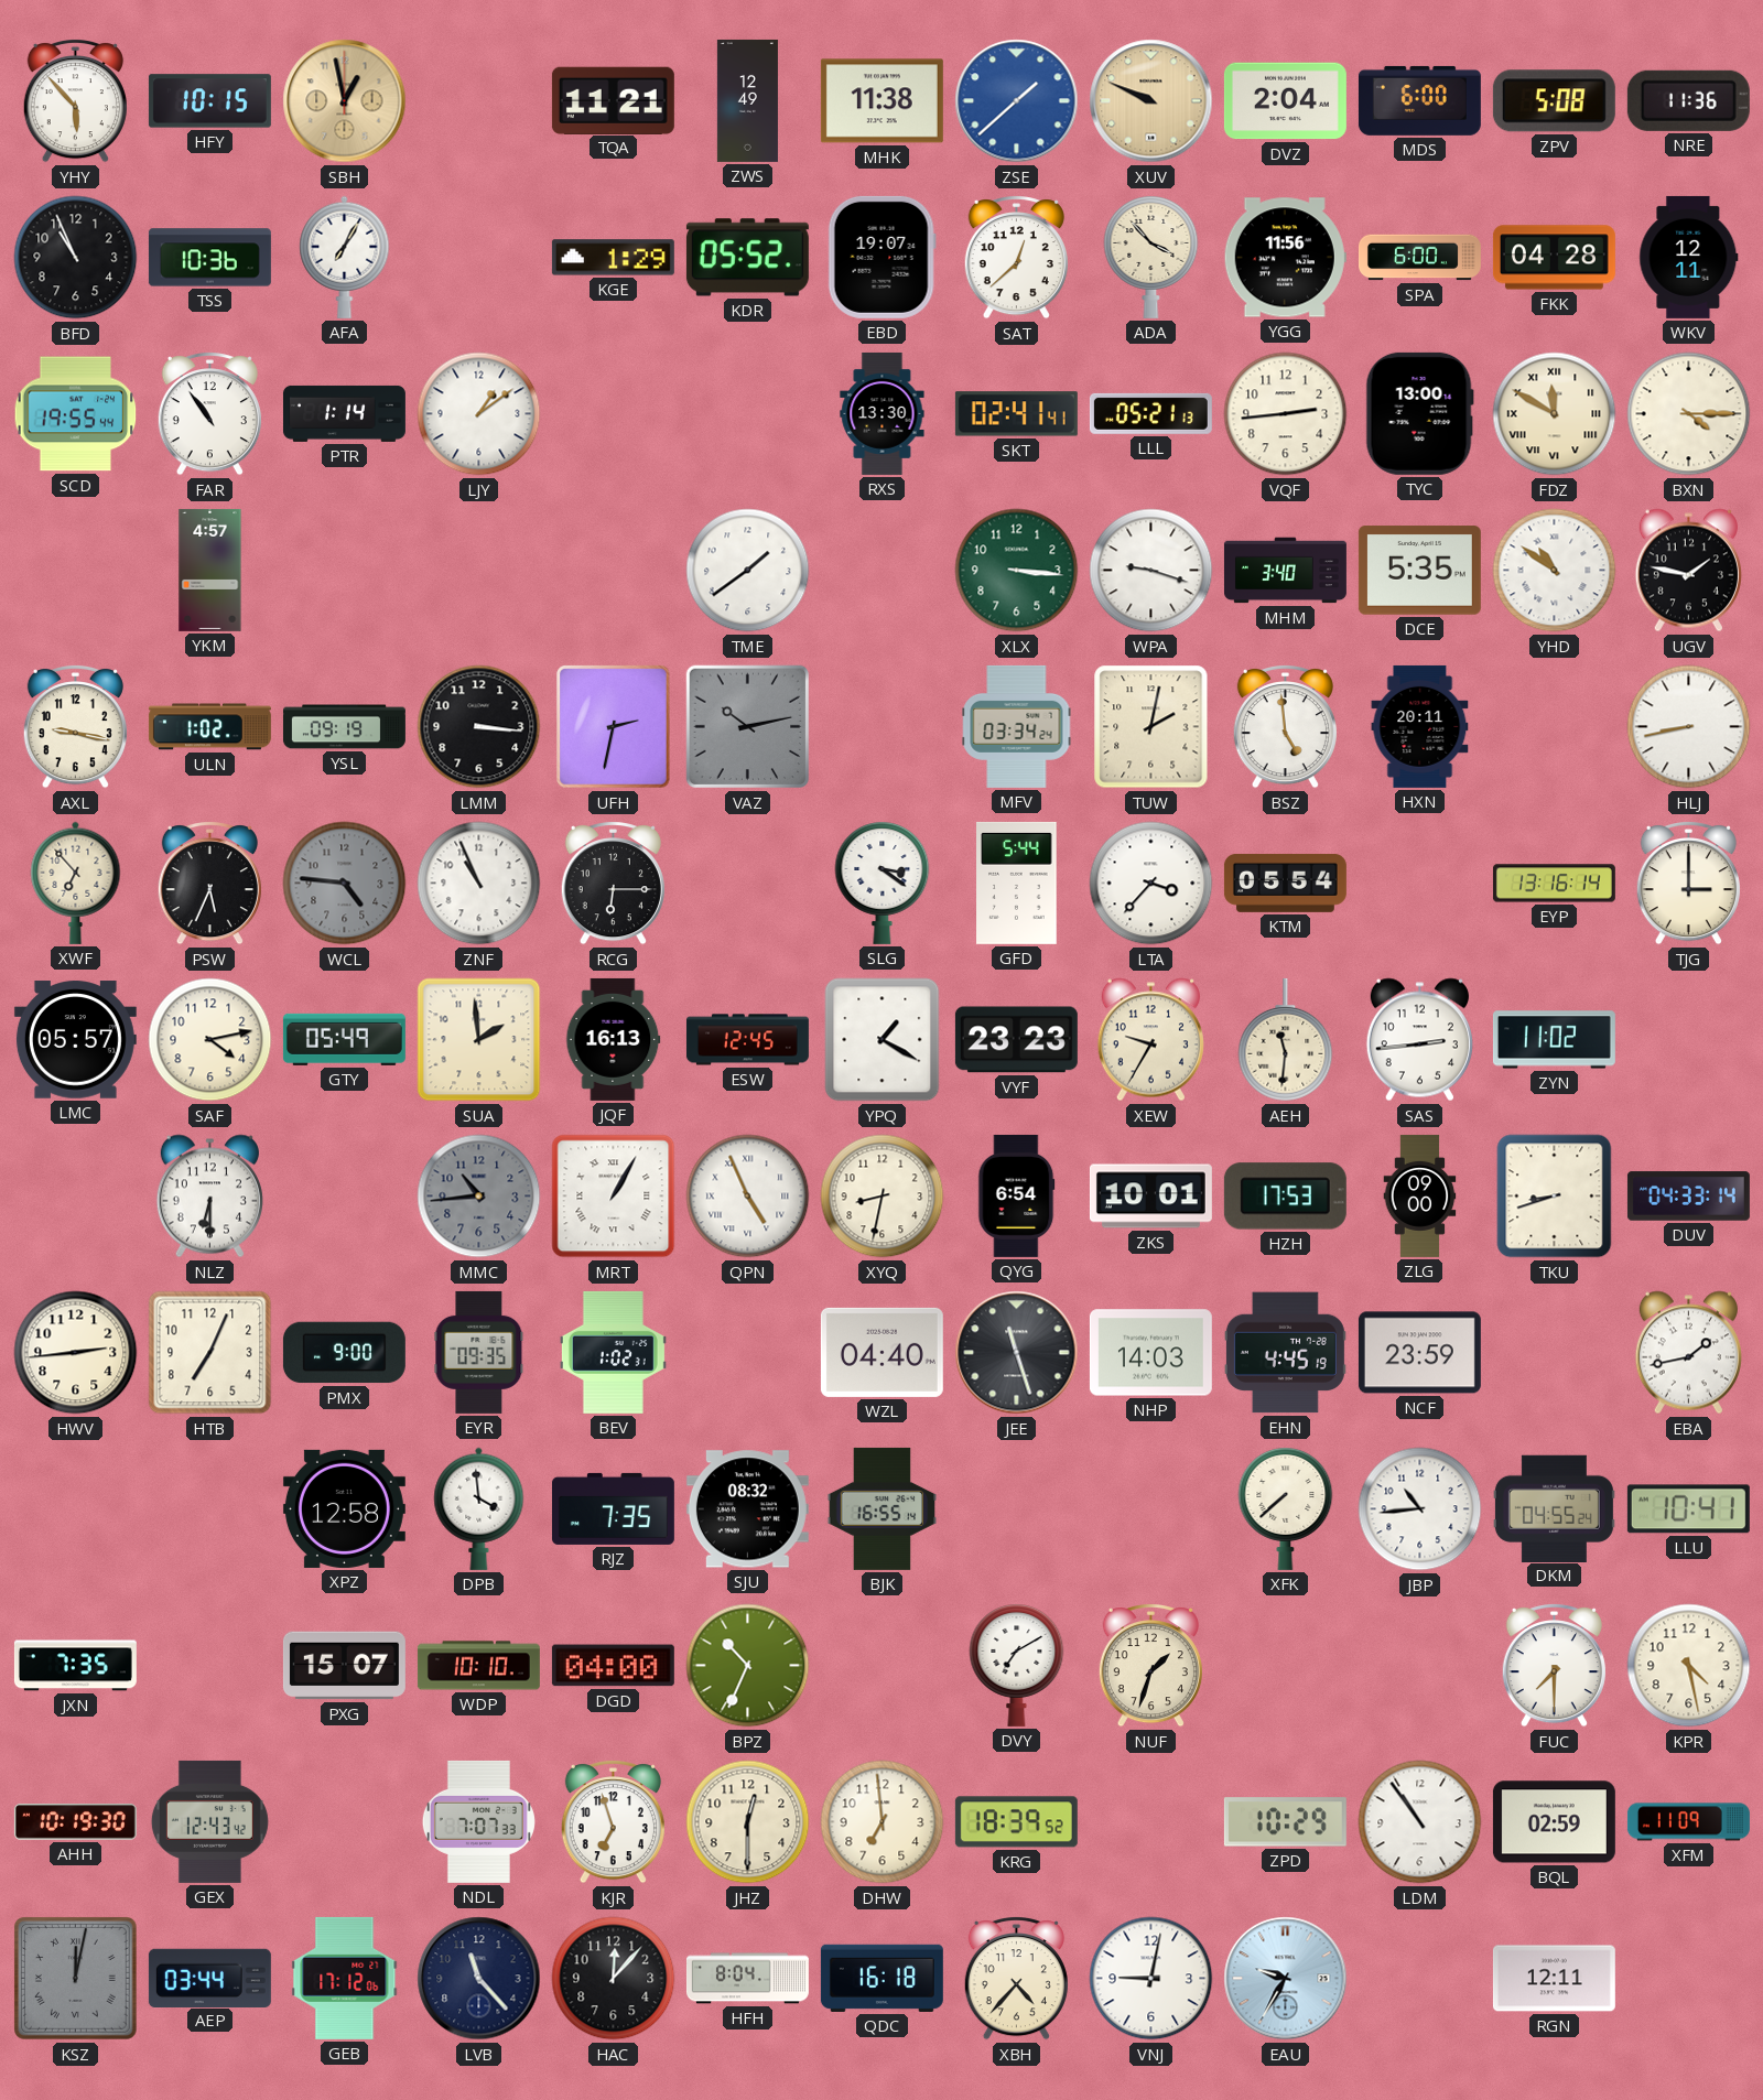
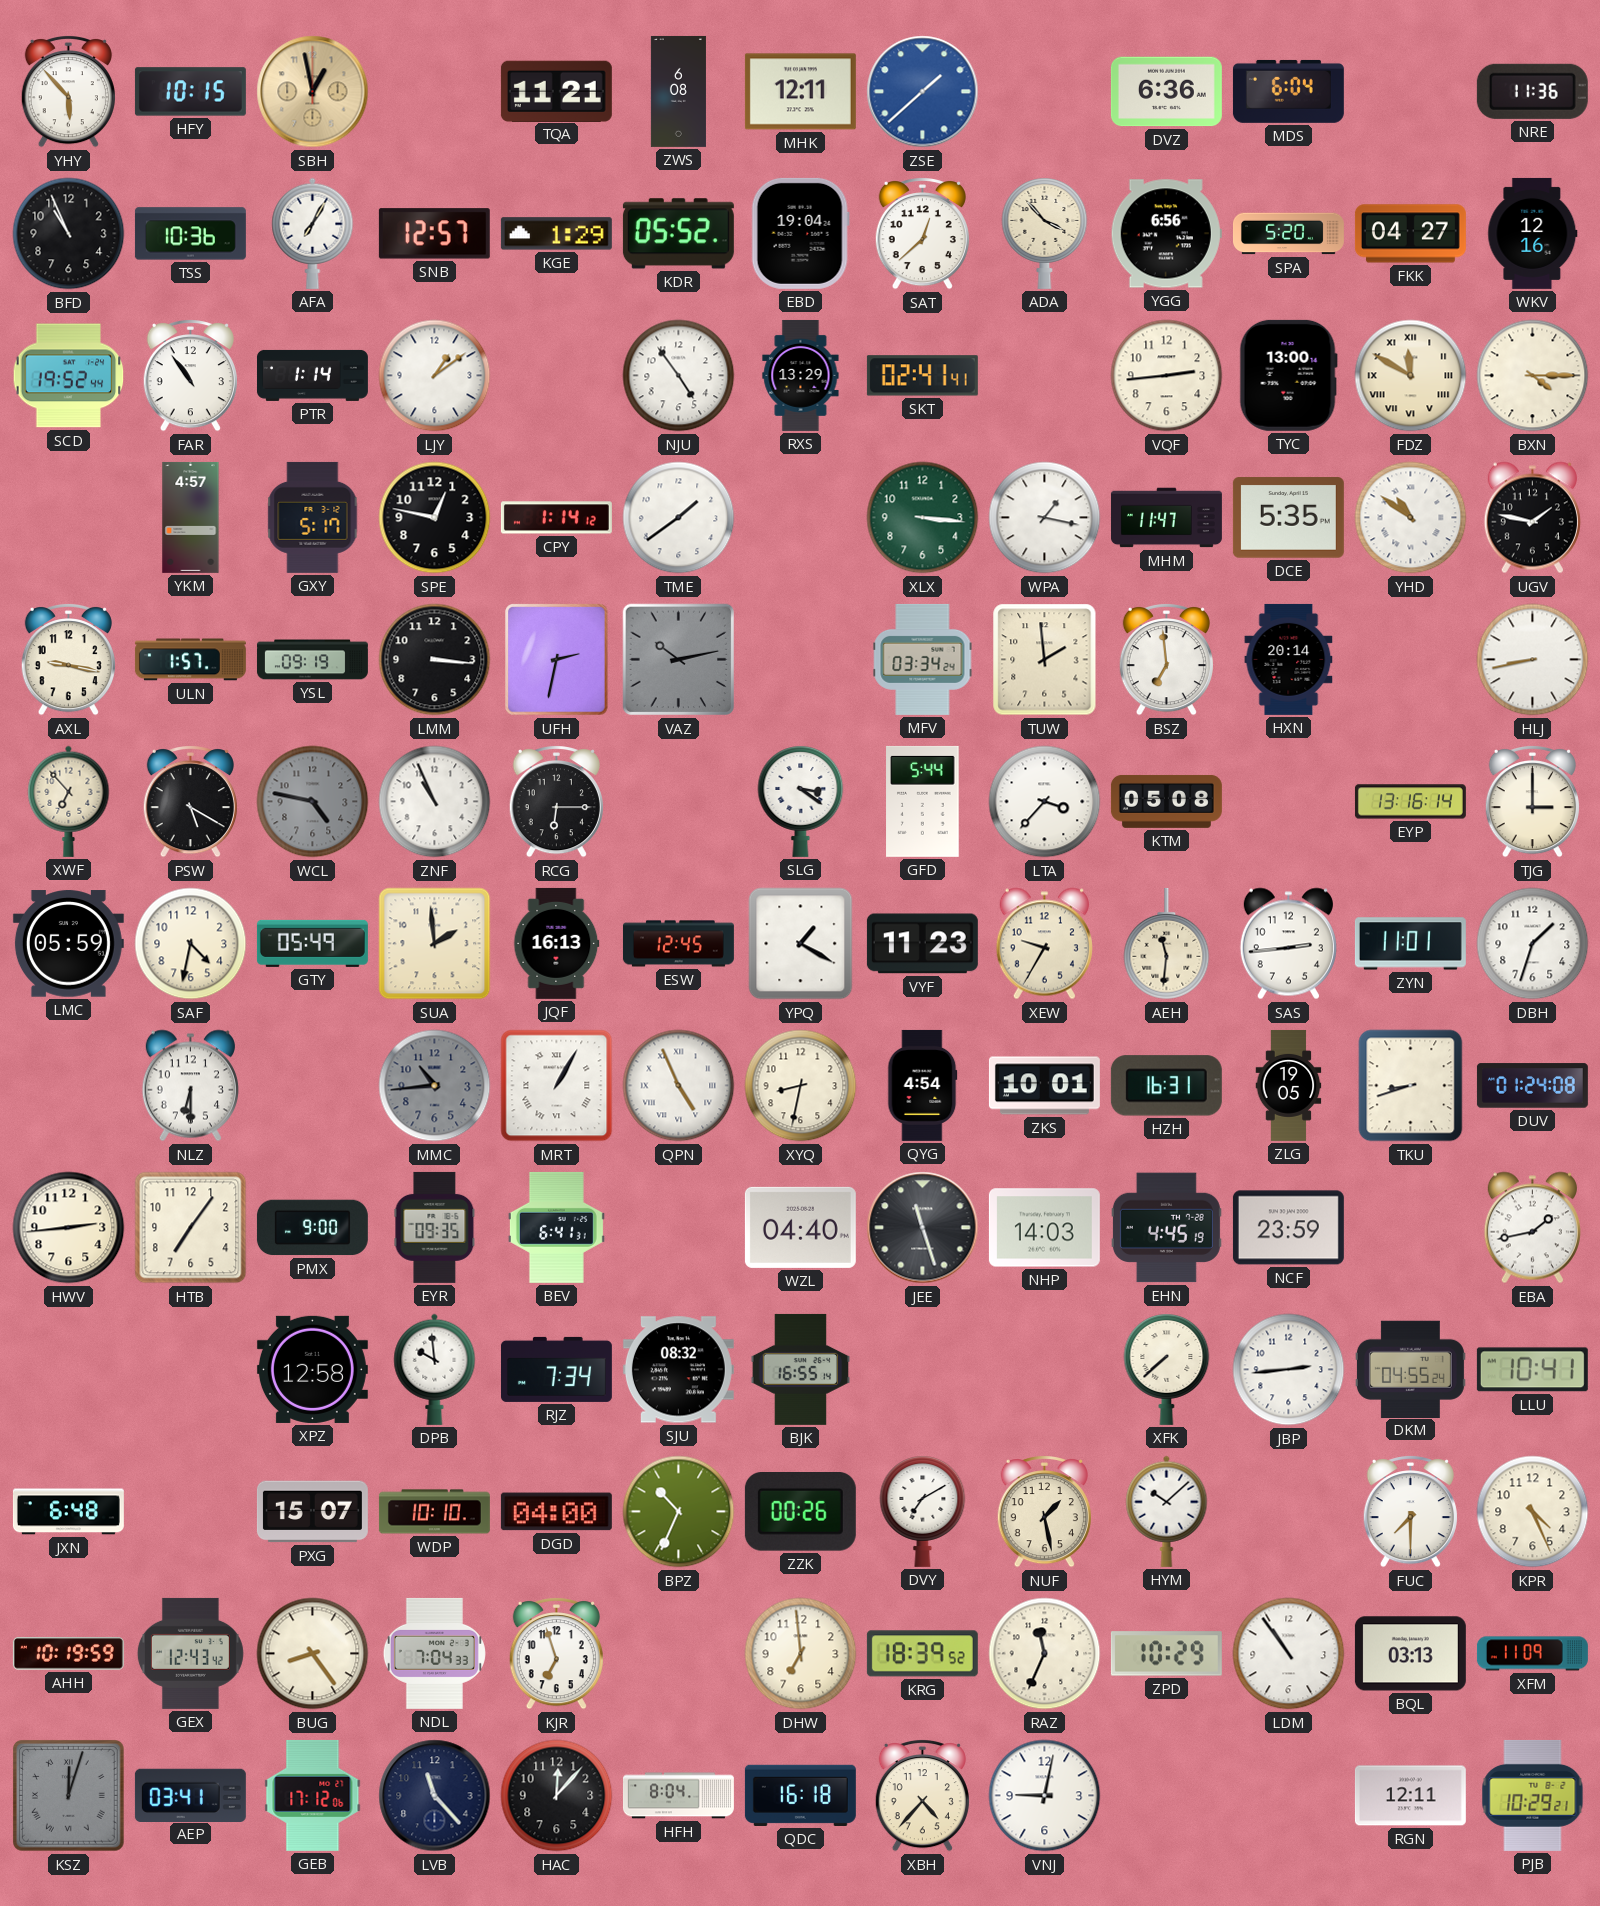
ZWS: 12:49 -> 6:08
MHK: 11:38 -> 12:11
XUV: 9:49 -> none
DVZ: 2:04 -> 6:36
MDS: 6:00 -> 6:04
ZPV: 5:08 -> none
SNB: none -> 12:57
EBD: 19:07 -> 19:04
YGG: 11:56 -> 6:56
SPA: 6:00 -> 5:20
FKK: 04:28 -> 04:27
WKV: 12:11 -> 12:16
SCD: 19:55 -> 19:52
NJU: none -> 4:54
RXS: 13:30 -> 13:29
LLL: 05:21 -> none
GXY: none -> 5:17
SPE: none -> 12:47
CPY: none -> 1:14
WPA: 9:18 -> 1:17
MHM: 3:40 -> 11:47
ULN: 1:02 -> 1:57
TUW: 2:02 -> 1:59
BSZ: 4:59 -> 6:59
HXN: 20:11 -> 20:14
PSW: 5:34 -> 5:20
WCL: 4:46 -> 4:47
KTM: 05:54 -> 05:08
LMC: 05:57 -> 05:59
SAF: 4:13 -> 4:32
VYF: 23:23 -> 11:23
ZYN: 11:02 -> 11:01
DBH: none -> 1:33
QYG: 6:54 -> 4:54
HZH: 17:53 -> 16:31
ZLG: 09:00 -> 19:05
DUV: 04:33 -> 01:24
HTB: 7:04 -> 7:06
BEV: 1:02 -> 6:41
DPB: 3:59 -> 9:59
RJZ: 7:35 -> 7:34
JBP: 10:44 -> 2:44
JXN: 7:35 -> 6:48
ZZK: none -> 00:26
NUF: 1:33 -> 1:28
HYM: none -> 10:08
KPR: 4:28 -> 4:26
AHH: 10:19:30 -> 10:19:59
BUG: none -> 8:24
NDL: 7:07 -> 7:04
JHZ: 12:30 -> none
RAZ: none -> 11:34
BQL: 02:59 -> 03:13
KSZ: 12:02 -> 12:03
AEP: 03:44 -> 03:41
EAU: 9:35 -> none
PJB: none -> 10:29
